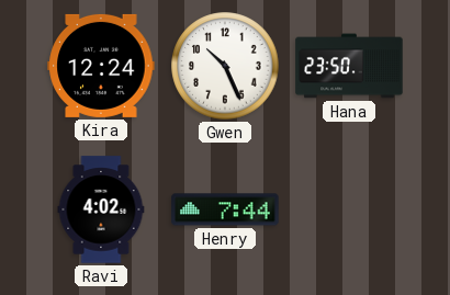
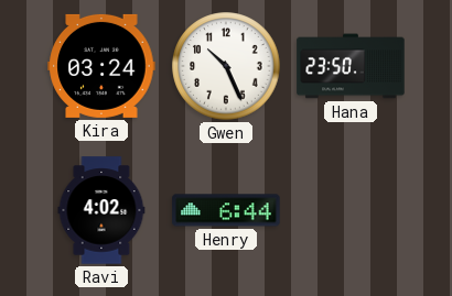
Kira: 12:24 -> 03:24
Henry: 7:44 -> 6:44
